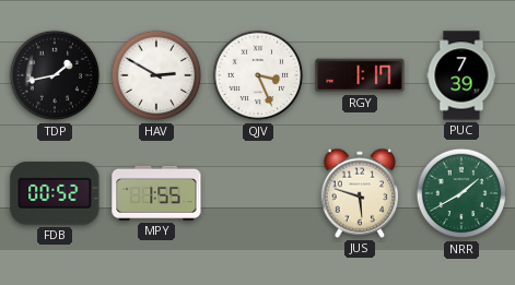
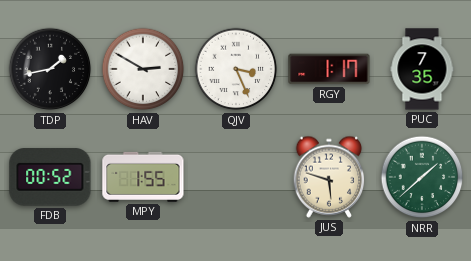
PUC: 7:39 -> 7:35
NRR: 1:40 -> 1:38
